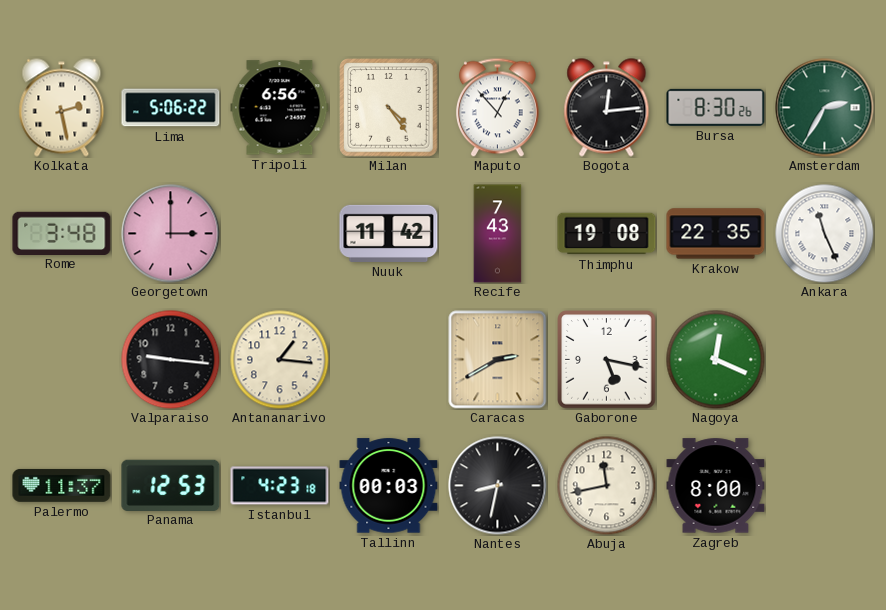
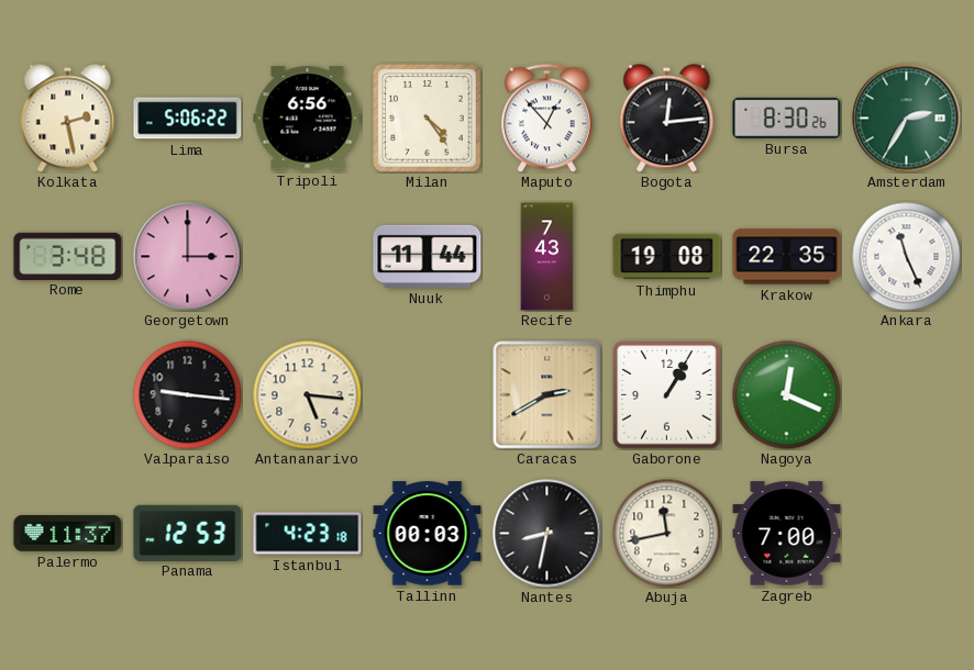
Nuuk: 11:42 -> 11:44
Antananarivo: 1:16 -> 5:16
Gaborone: 5:17 -> 1:05
Zagreb: 8:00 -> 7:00
